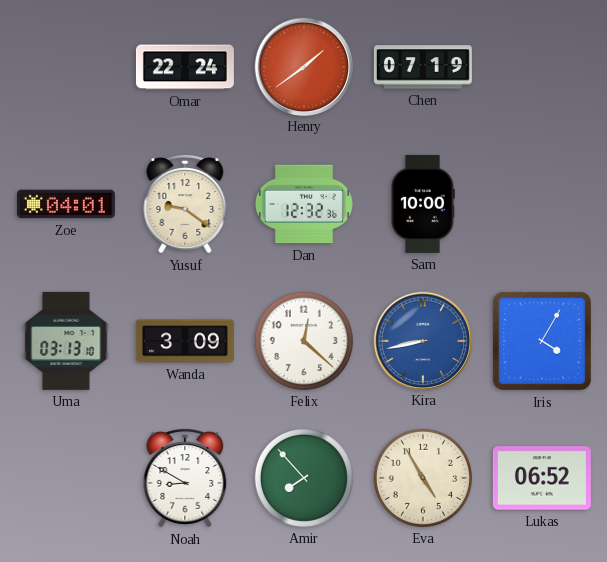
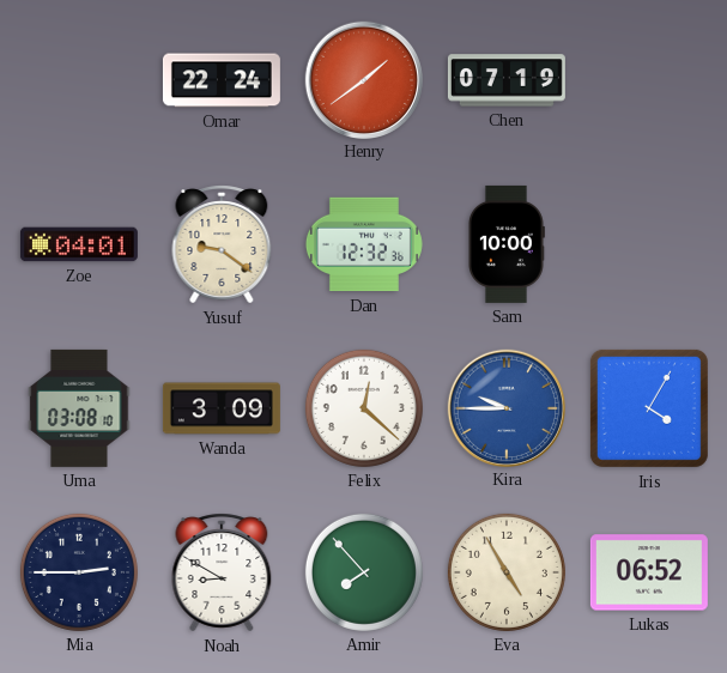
Uma: 03:13 -> 03:08
Kira: 8:43 -> 9:45
Mia: none -> 2:45
